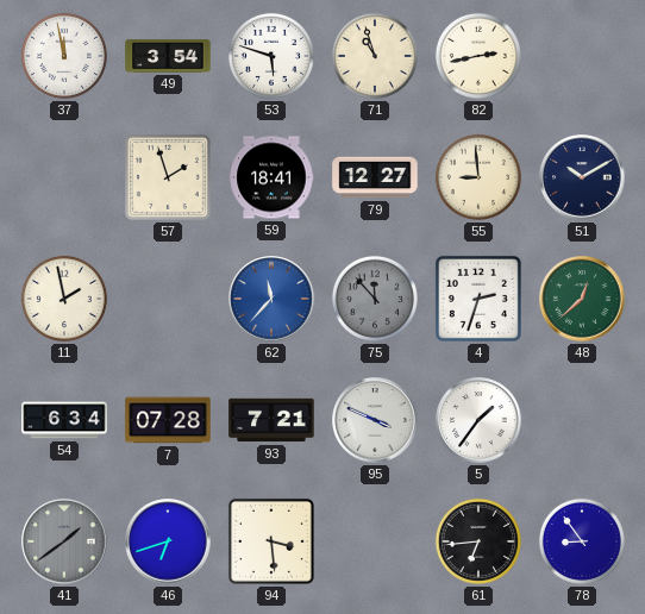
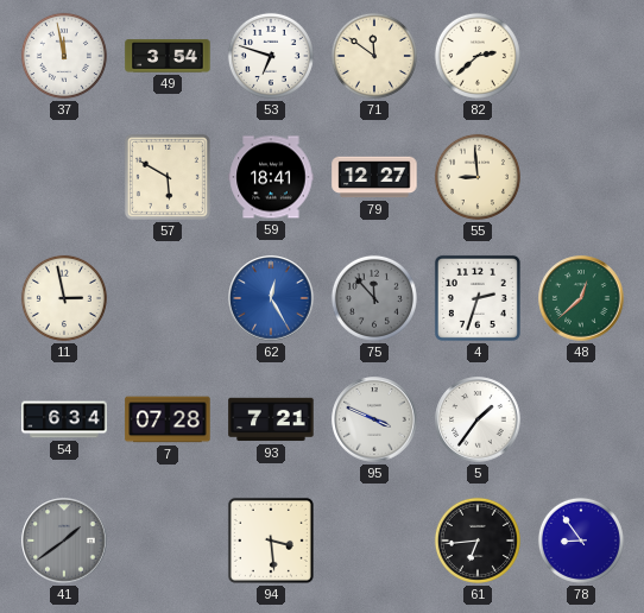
53: 5:48 -> 6:48
71: 10:57 -> 11:51
82: 2:43 -> 2:38
57: 1:57 -> 5:50
51: 10:10 -> none
11: 1:58 -> 2:58
62: 11:37 -> 12:25
46: 6:42 -> none
